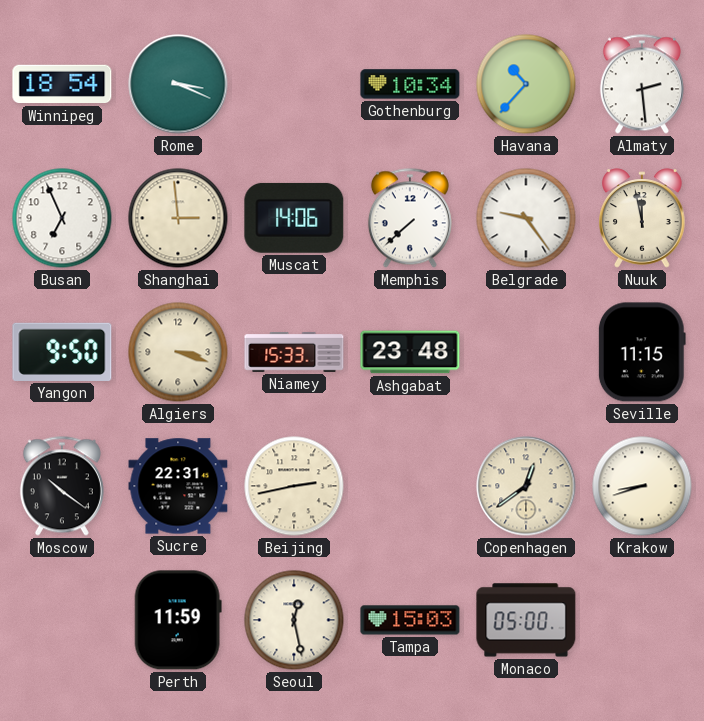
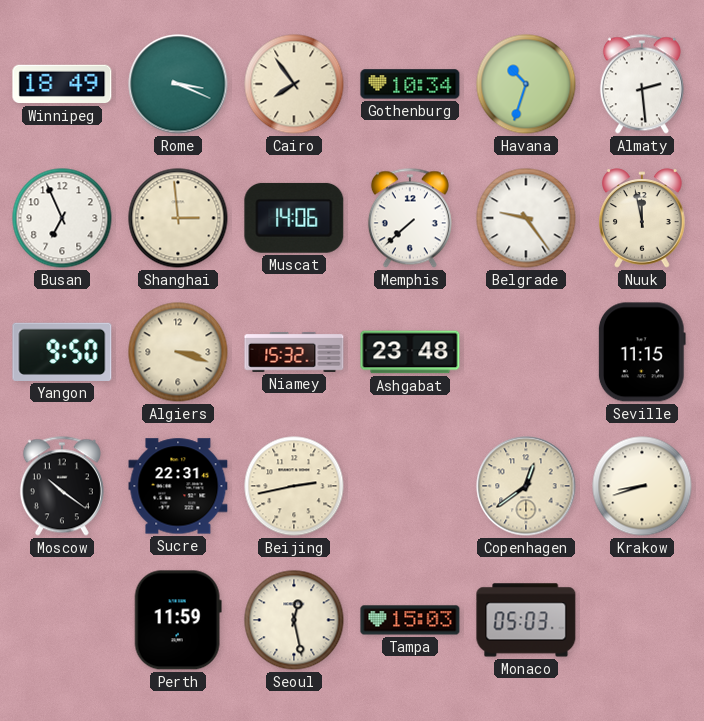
Winnipeg: 18:54 -> 18:49
Cairo: none -> 7:54
Havana: 10:37 -> 10:33
Niamey: 15:33 -> 15:32
Monaco: 05:00 -> 05:03
